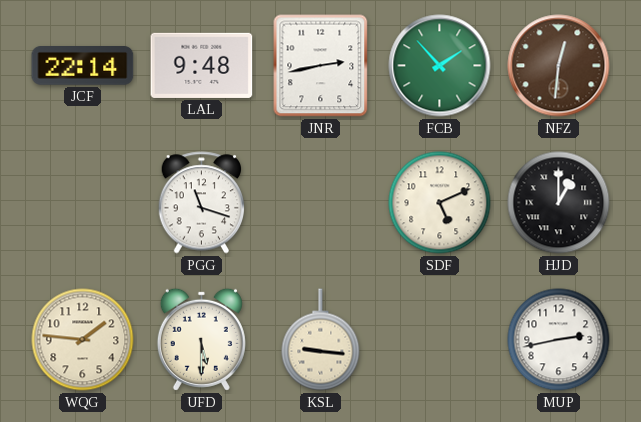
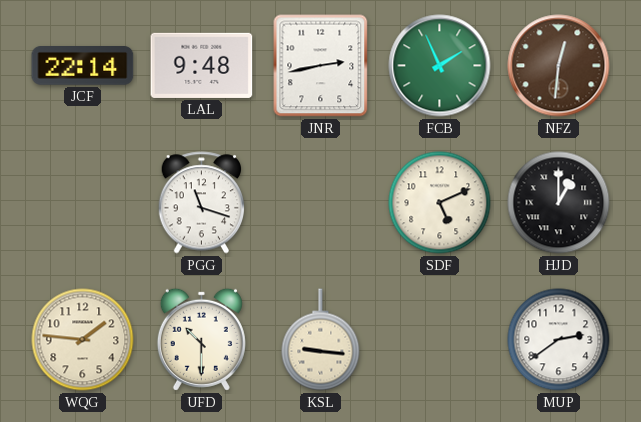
FCB: 1:53 -> 1:56
UFD: 5:30 -> 10:30
MUP: 2:43 -> 2:39
